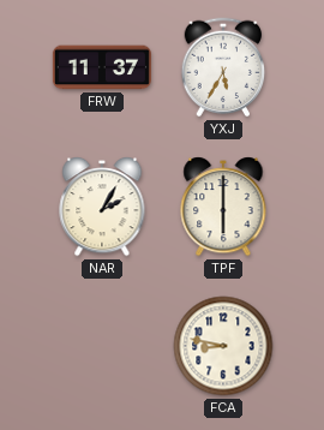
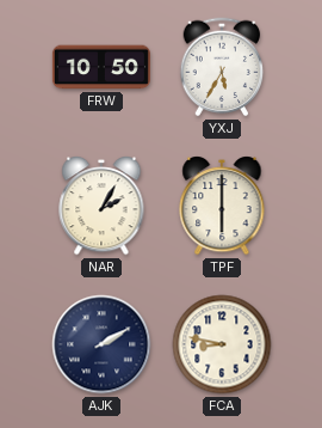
FRW: 11:37 -> 10:50
AJK: none -> 2:10
